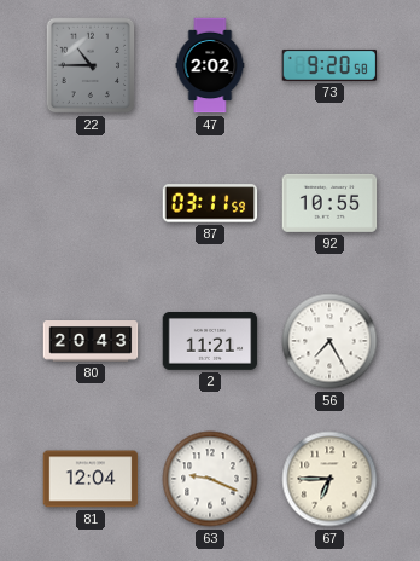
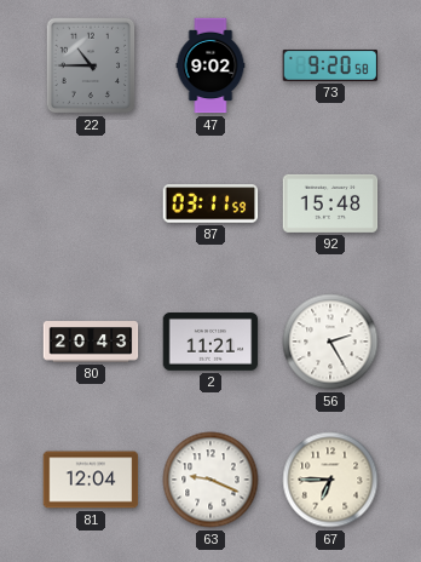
47: 2:02 -> 9:02
92: 10:55 -> 15:48
56: 7:25 -> 2:25
